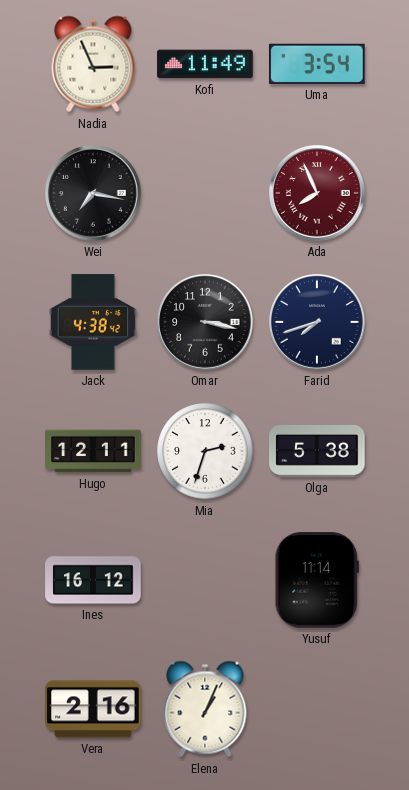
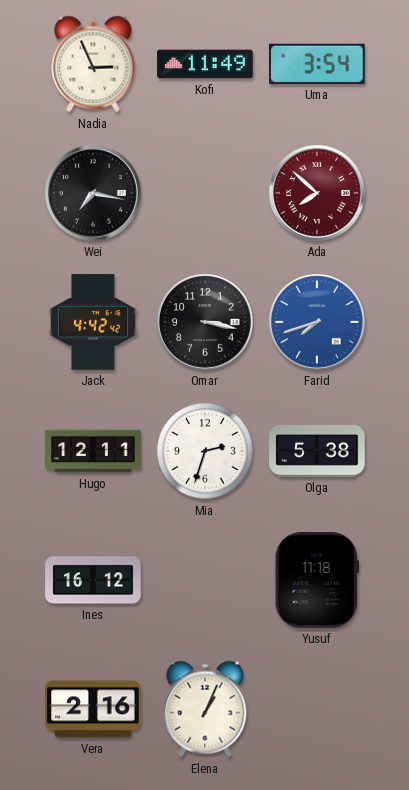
Ada: 7:56 -> 7:52
Jack: 4:38 -> 4:42
Farid dial: navy -> blue
Yusuf: 11:14 -> 11:18
